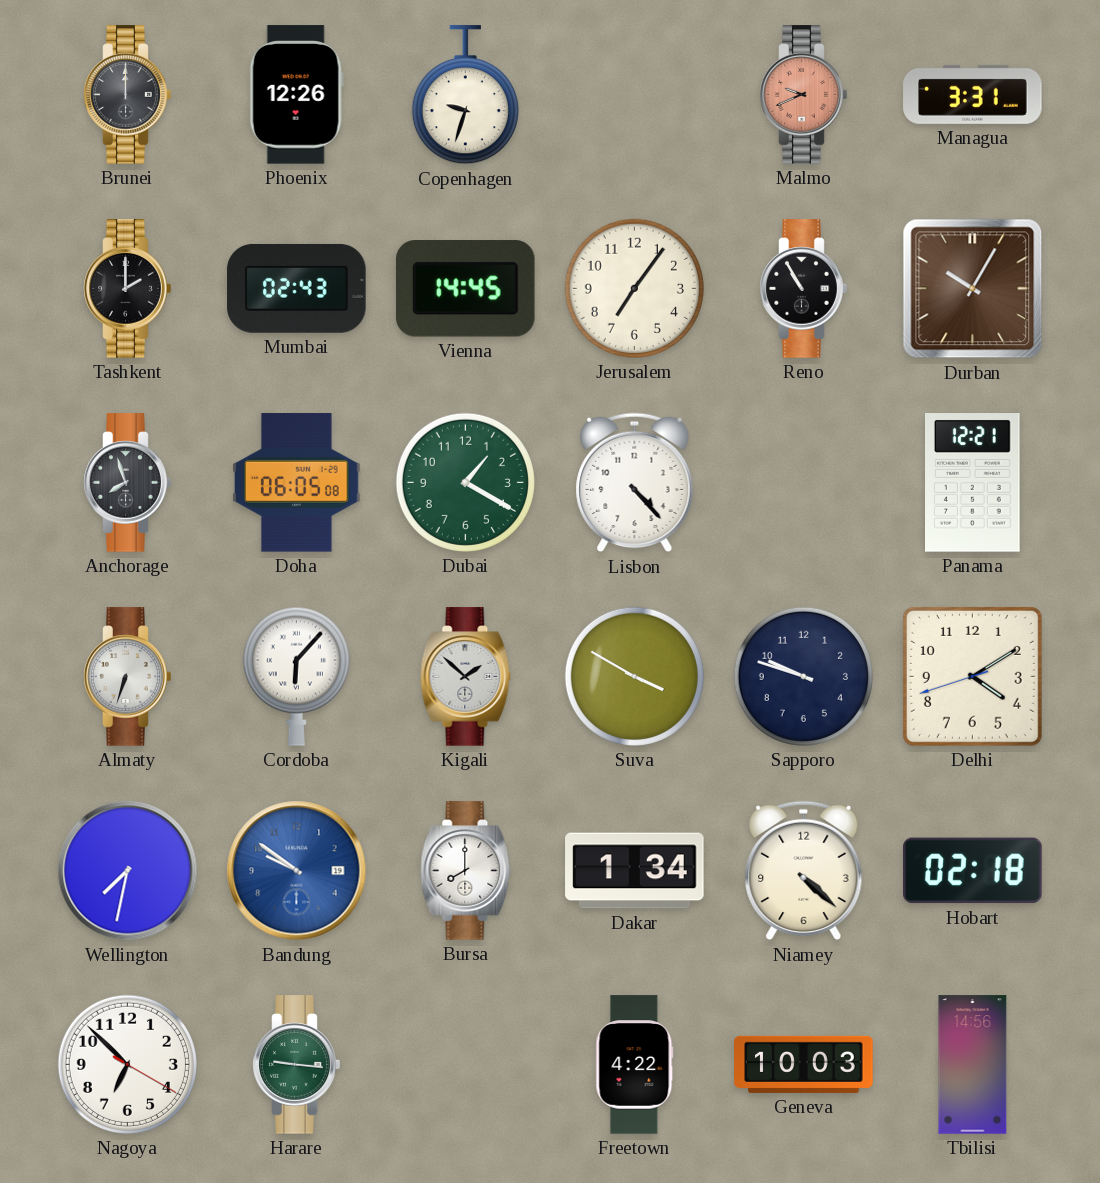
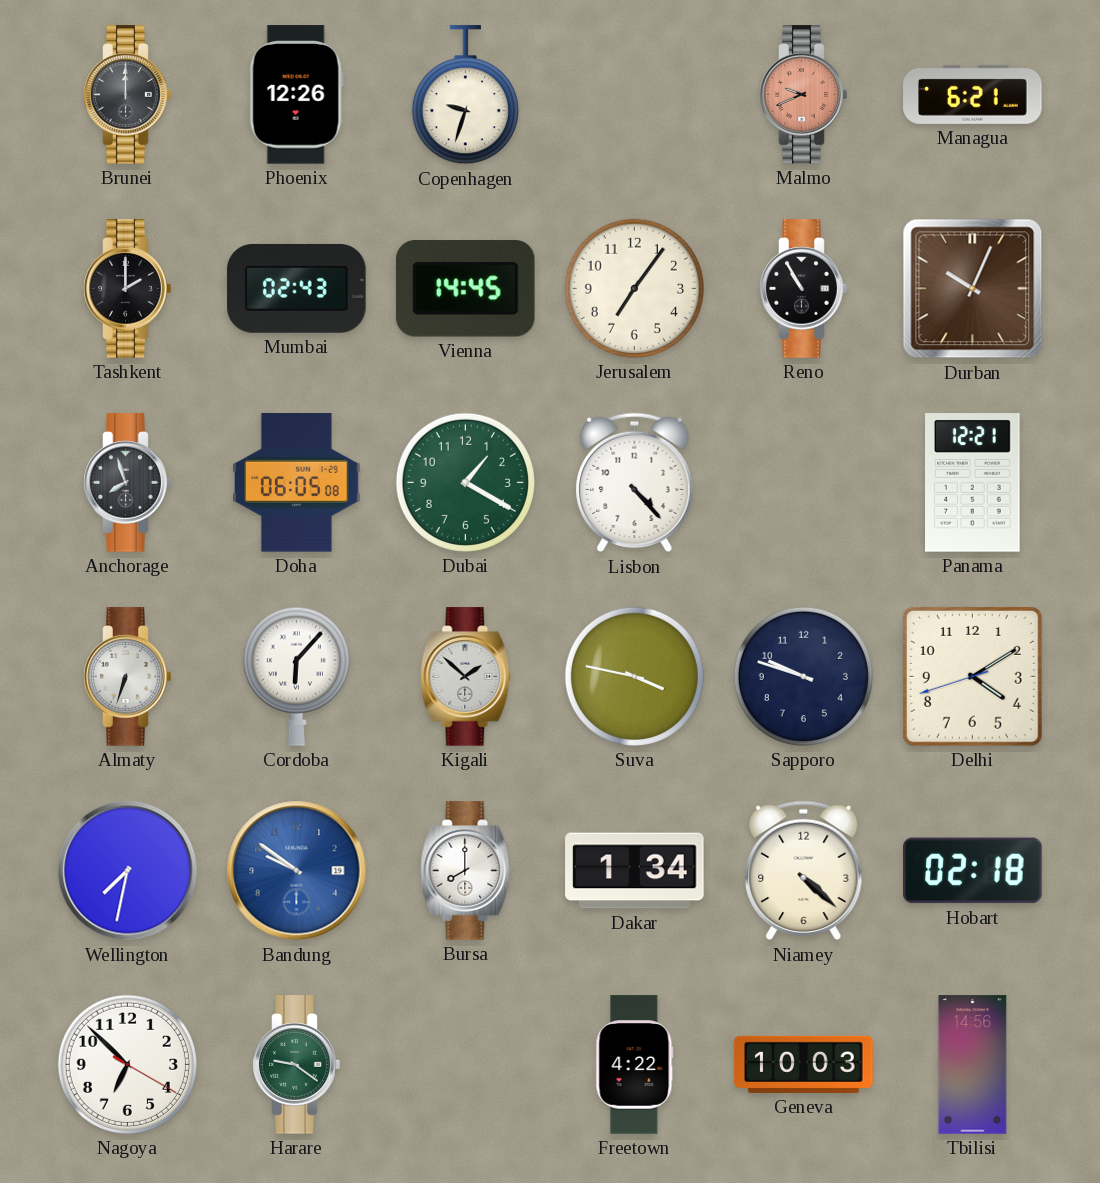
Managua: 3:31 -> 6:21
Durban: 10:05 -> 10:04
Suva: 3:50 -> 3:47
Harare: 9:16 -> 9:21
